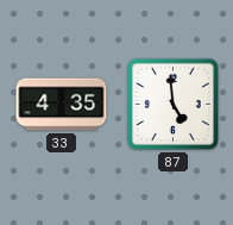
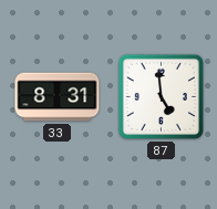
33: 4:35 -> 8:31
